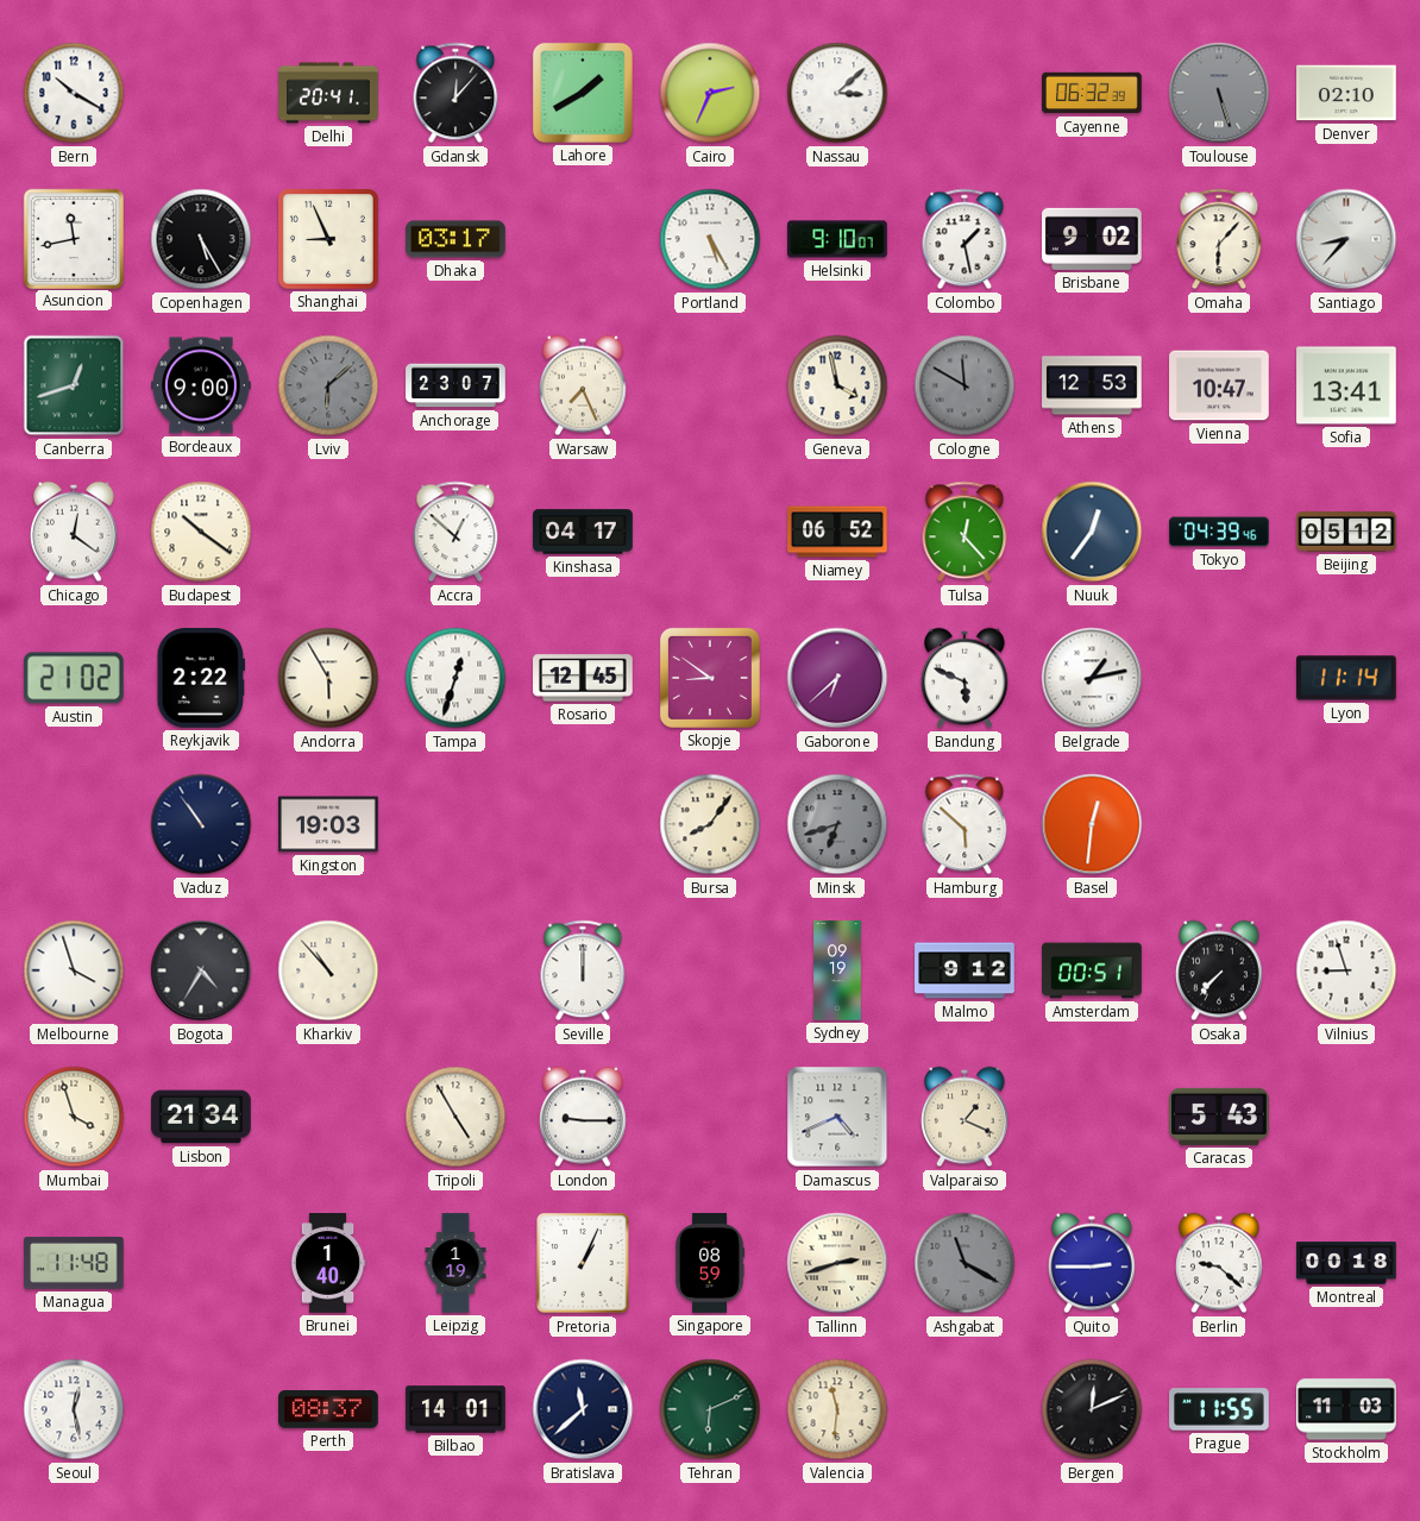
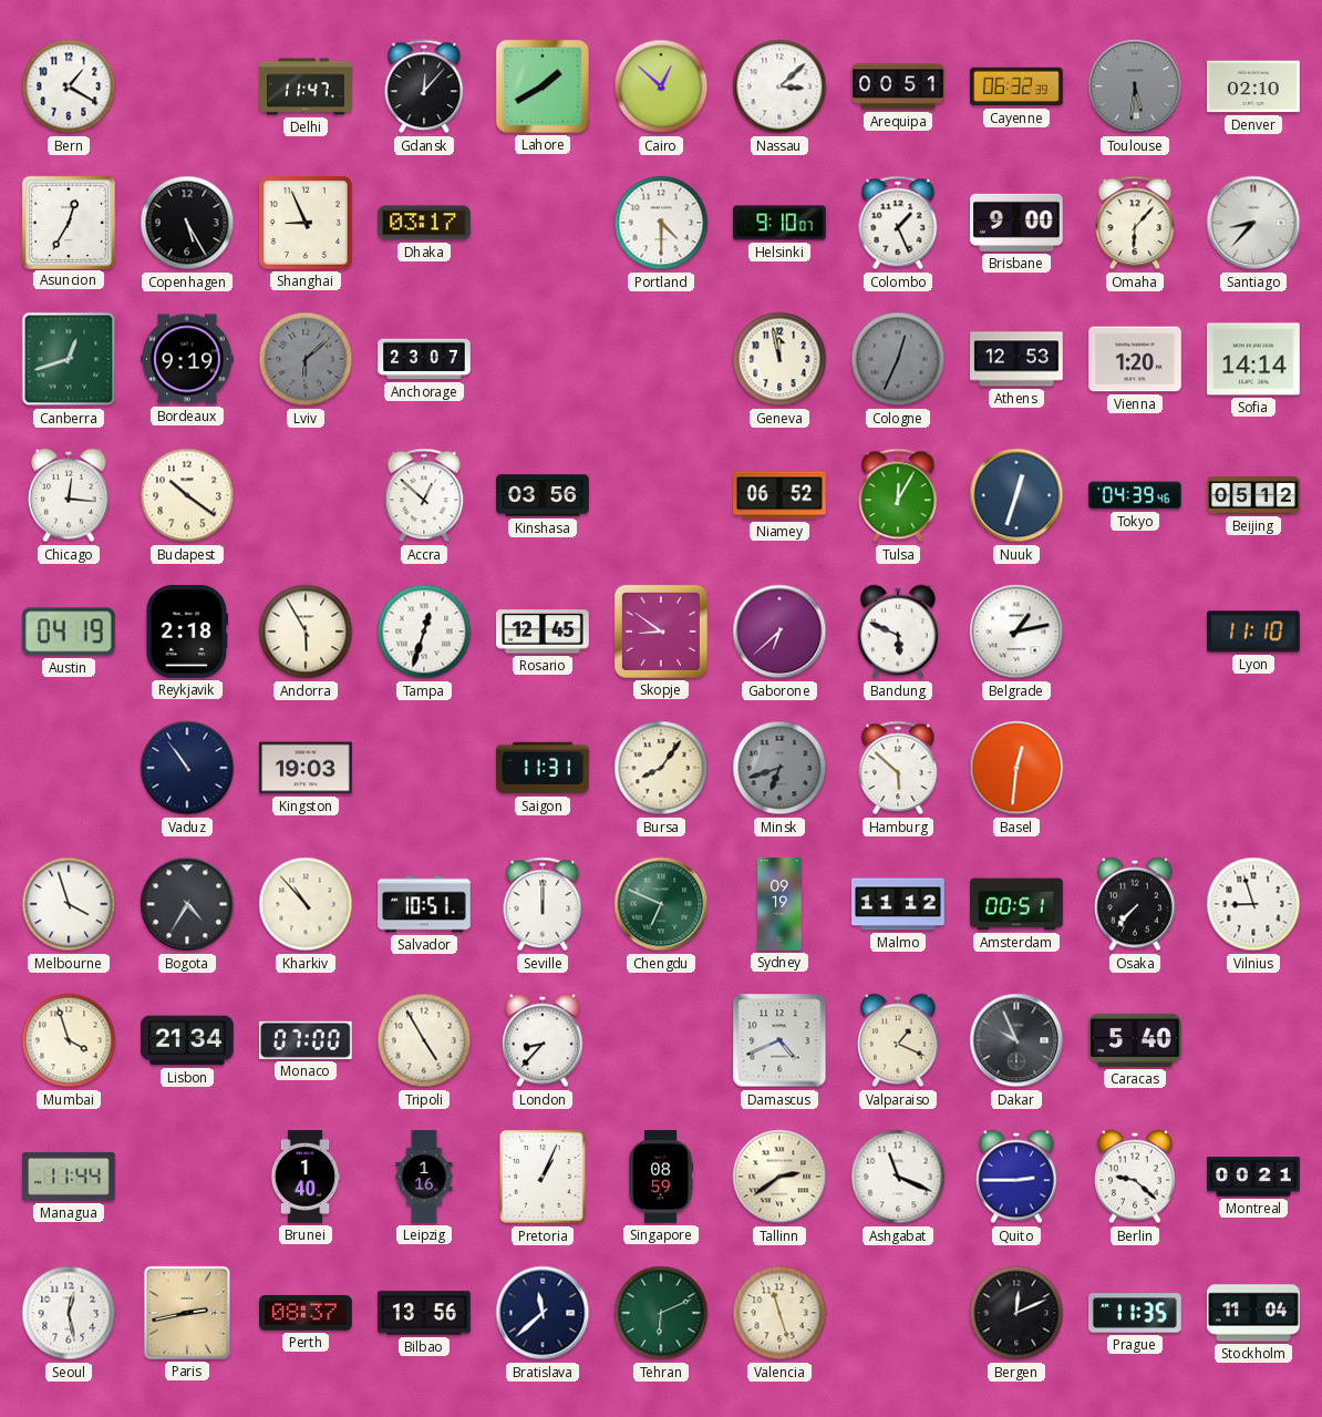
Bern: 10:20 -> 1:20
Delhi: 20:41 -> 11:47
Cairo: 2:34 -> 12:52
Arequipa: none -> 00:51
Toulouse: 5:27 -> 5:31
Asuncion: 11:43 -> 12:35
Portland: 5:25 -> 4:30
Colombo: 1:28 -> 1:26
Brisbane: 9:02 -> 9:00
Bordeaux: 9:00 -> 9:19
Warsaw: 7:26 -> none
Geneva: 3:58 -> 11:58
Cologne: 11:50 -> 12:34
Vienna: 10:47 -> 1:20
Sofia: 13:41 -> 14:14
Chicago: 12:21 -> 12:16
Kinshasa: 04:17 -> 03:56
Tulsa: 12:23 -> 12:05
Nuuk: 12:36 -> 12:33
Austin: 21:02 -> 04:19
Reykjavik: 2:22 -> 2:18
Lyon: 11:14 -> 11:10
Saigon: none -> 11:31
Salvador: none -> 10:51
Chengdu: none -> 6:49
Malmo: 9:12 -> 11:12
Monaco: none -> 07:00
London: 9:15 -> 8:37
Dakar: none -> 9:56
Caracas: 5:43 -> 5:40
Managua: 11:48 -> 11:44
Leipzig: 1:19 -> 1:16
Tallinn: 2:42 -> 2:39
Ashgabat: 11:20 -> 11:19
Ashgabat dial: grey -> white
Montreal: 00:18 -> 00:21
Paris: none -> 2:43
Bilbao: 14:01 -> 13:56
Valencia: 11:31 -> 11:27
Prague: 11:55 -> 11:35
Stockholm: 11:03 -> 11:04
